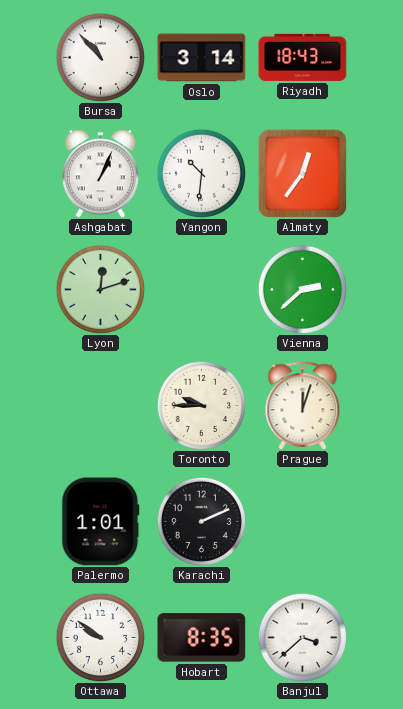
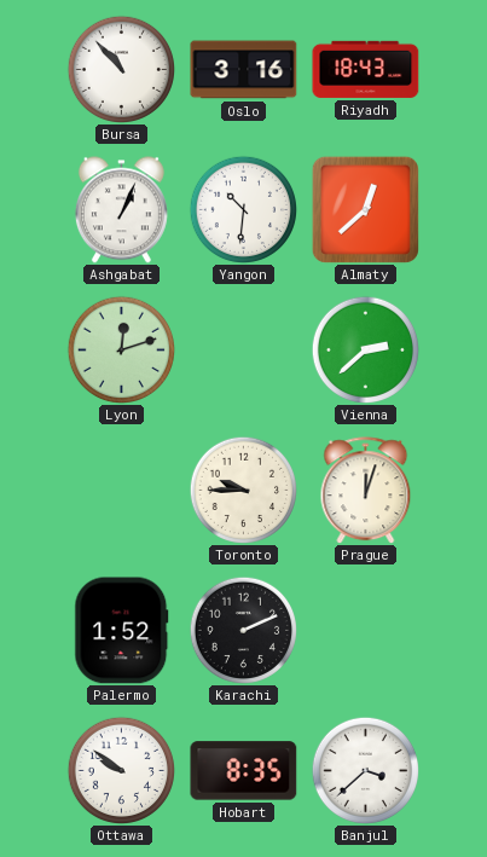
Oslo: 3:14 -> 3:16
Almaty: 12:36 -> 12:38
Palermo: 1:01 -> 1:52
